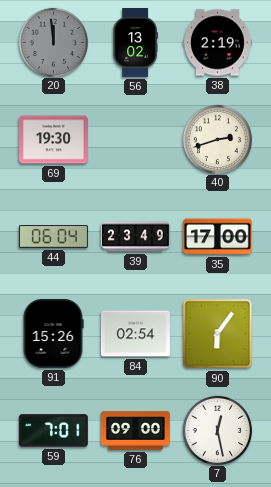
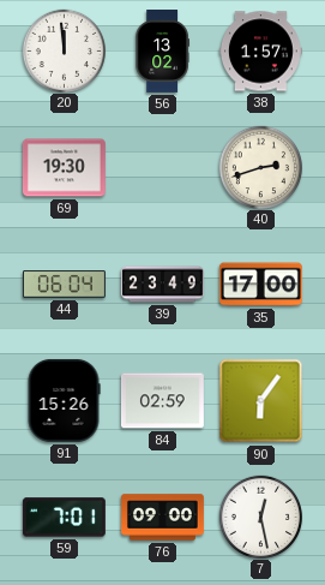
20 dial: grey -> white
38: 2:19 -> 1:57
84: 02:54 -> 02:59
